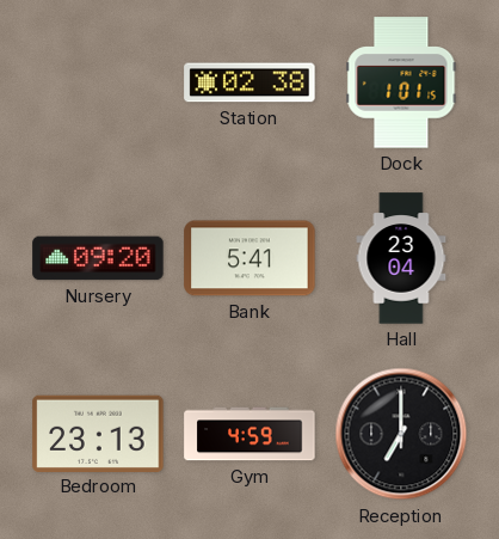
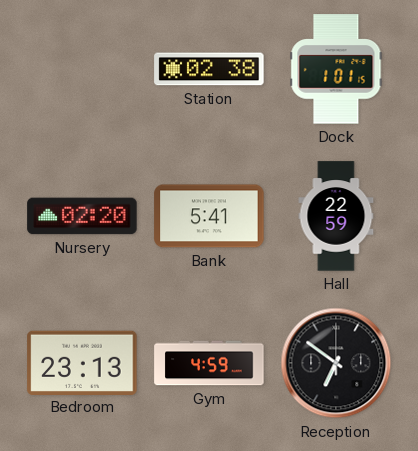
Nursery: 09:20 -> 02:20
Hall: 23:04 -> 22:59
Reception: 7:00 -> 6:51
